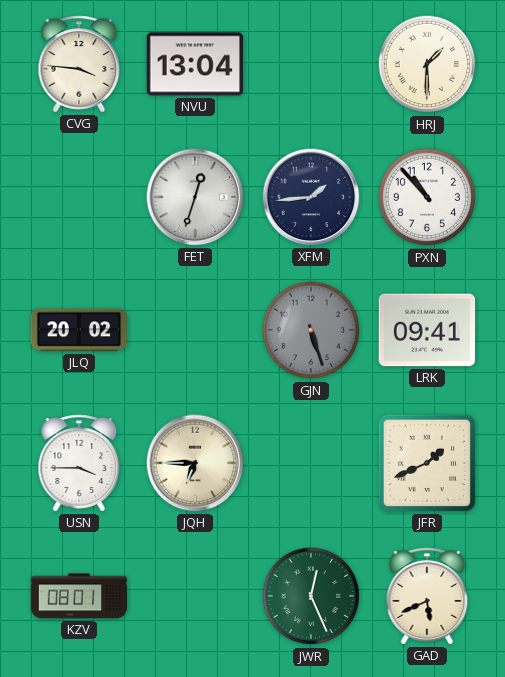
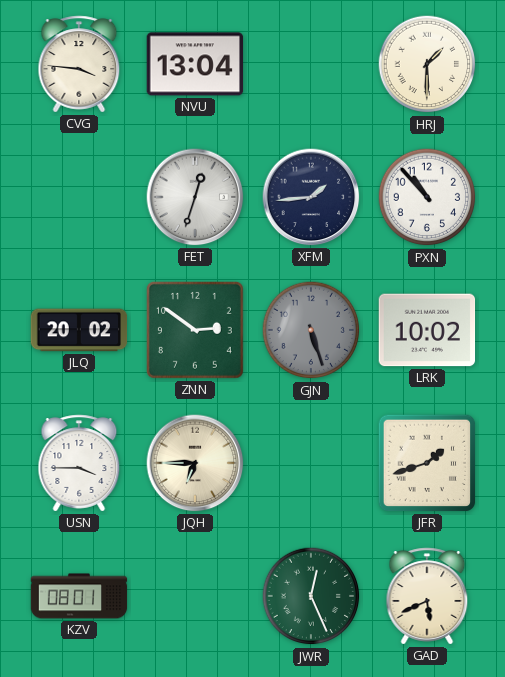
ZNN: none -> 2:51
LRK: 09:41 -> 10:02
JFR: 1:41 -> 1:42
